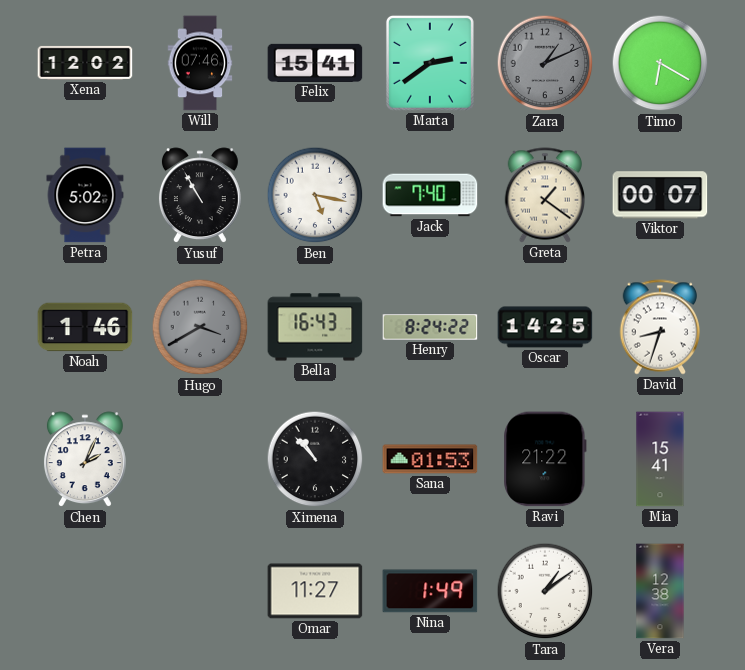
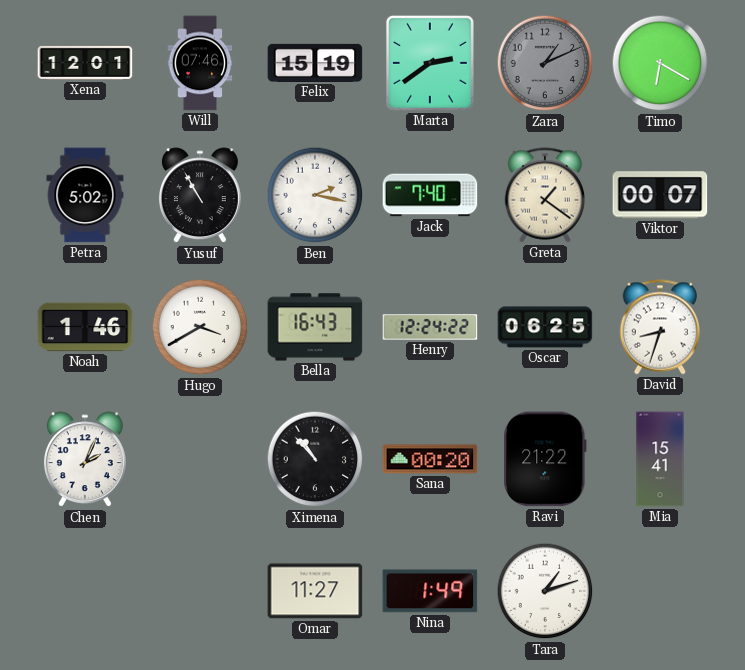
Xena: 12:02 -> 12:01
Felix: 15:41 -> 15:19
Ben: 5:17 -> 2:17
Hugo dial: grey -> white
Henry: 8:24 -> 12:24
Oscar: 14:25 -> 06:25
Sana: 01:53 -> 00:20
Tara: 1:09 -> 1:12
Vera: 12:38 -> none
